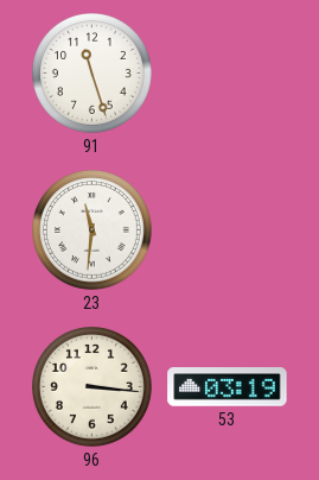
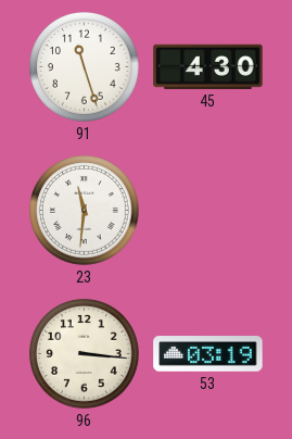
45: none -> 4:30
